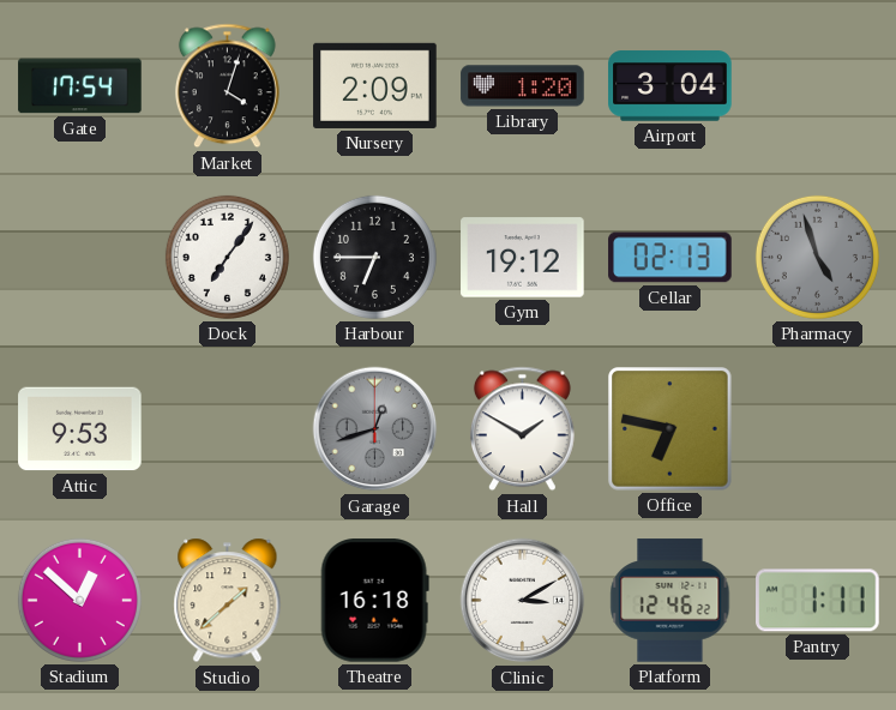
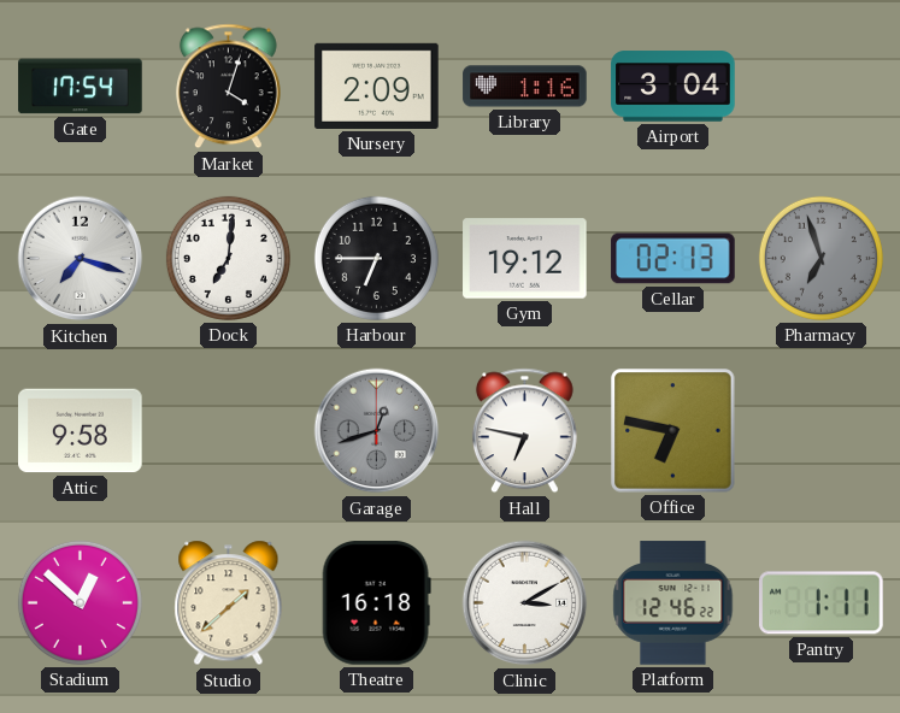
Library: 1:20 -> 1:16
Kitchen: none -> 7:18
Dock: 7:06 -> 7:01
Pharmacy: 4:57 -> 6:57
Attic: 9:53 -> 9:58
Hall: 1:50 -> 6:47
